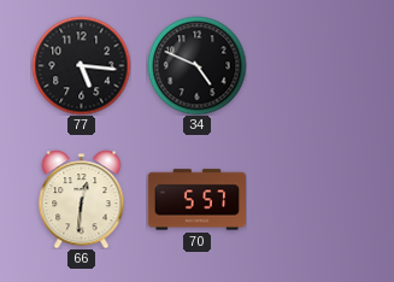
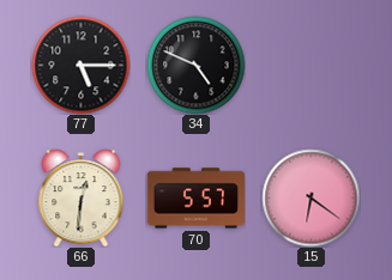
77: 5:16 -> 5:15
15: none -> 6:21
